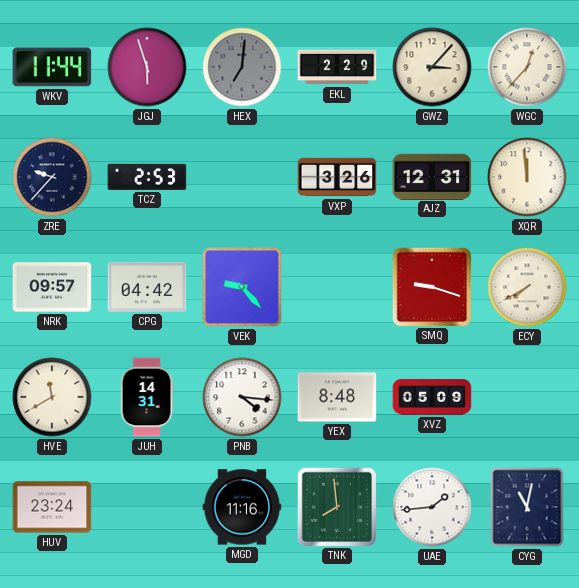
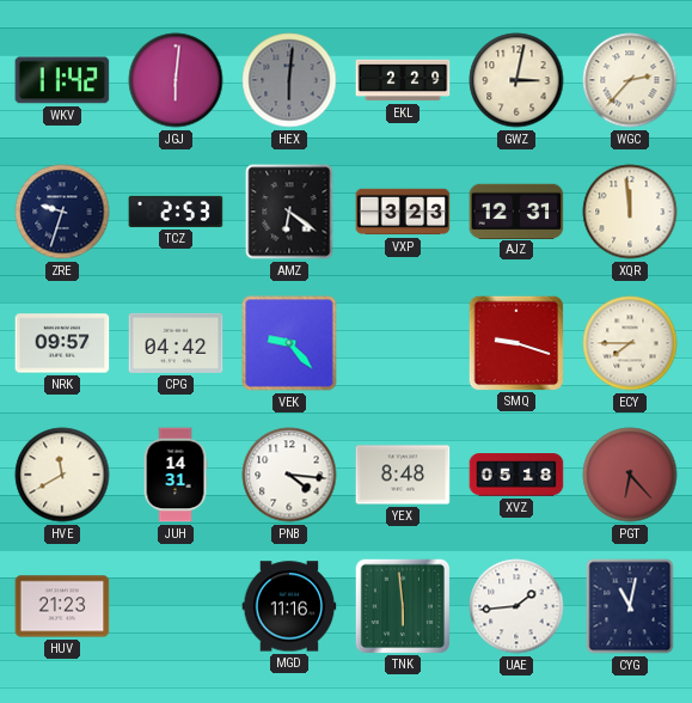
WKV: 11:44 -> 11:42
JGJ: 5:57 -> 6:01
HEX: 7:01 -> 6:01
GWZ: 3:07 -> 3:02
WGC: 12:37 -> 2:37
ZRE: 9:37 -> 9:33
AMZ: none -> 6:21
VXP: 3:26 -> 3:23
ECY: 7:40 -> 7:45
XVZ: 05:09 -> 05:18
PGT: none -> 6:23
HUV: 23:24 -> 21:23
TNK: 7:59 -> 5:59
